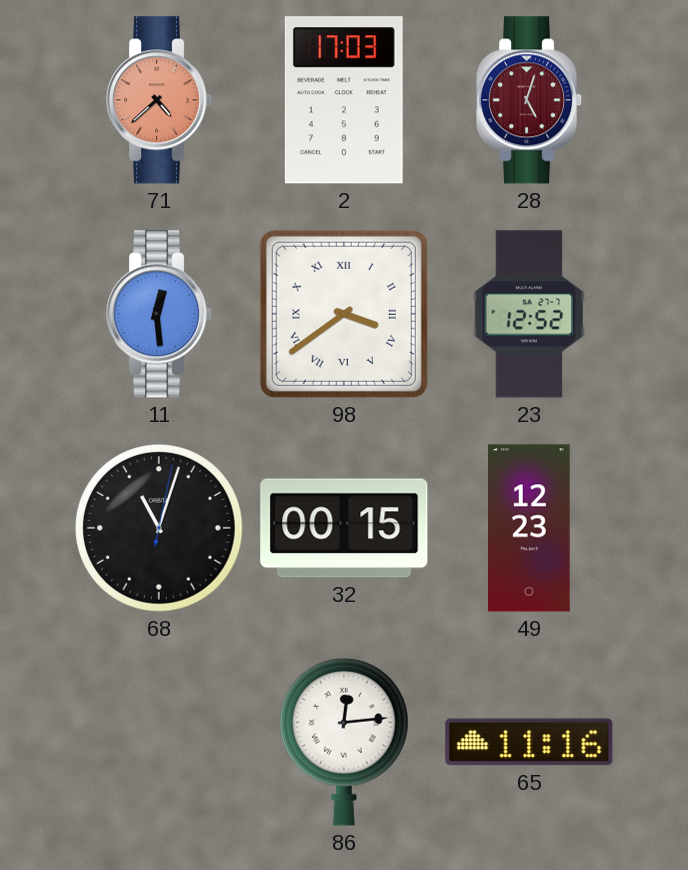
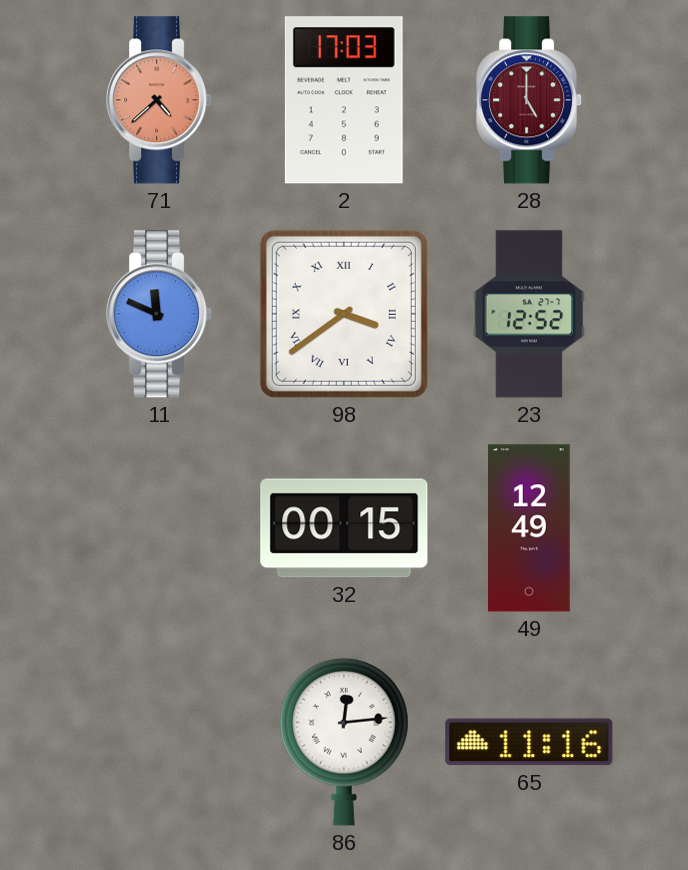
28: 5:03 -> 5:00
11: 12:29 -> 11:49
68: 11:03 -> none
49: 12:23 -> 12:49
